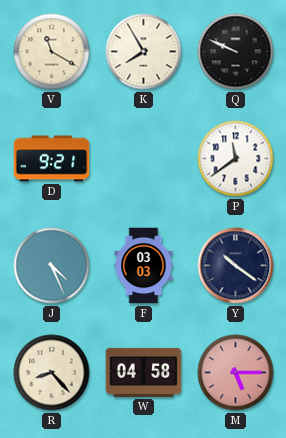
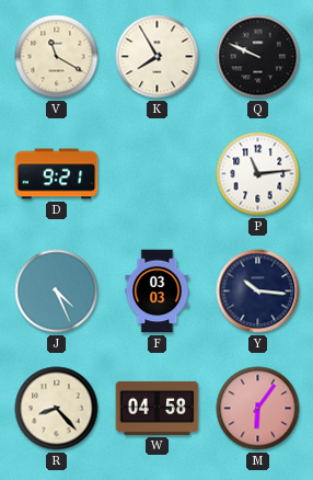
P: 11:39 -> 11:14
Y: 10:21 -> 10:16
M: 5:15 -> 6:06
